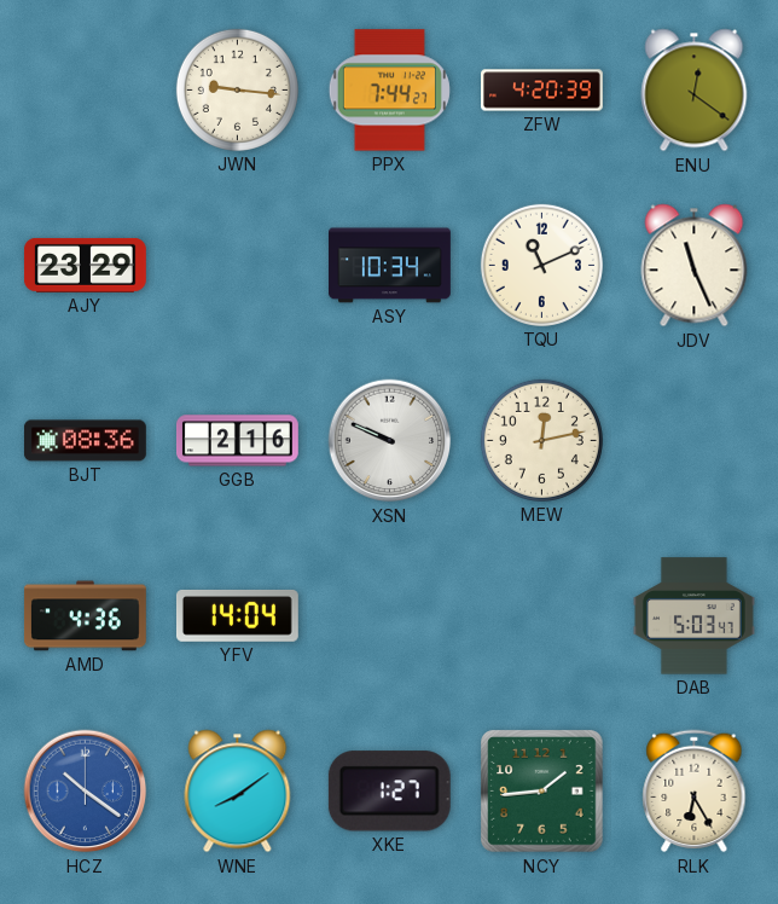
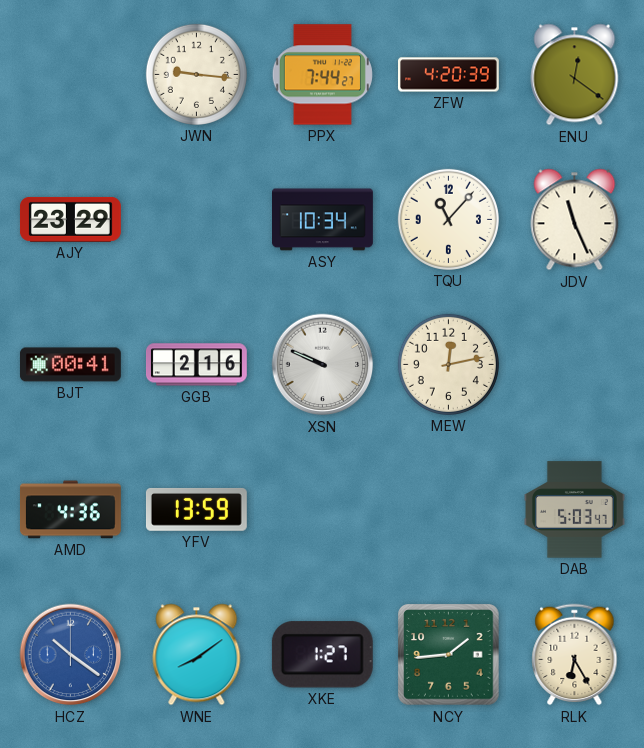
TQU: 11:11 -> 11:07
BJT: 08:36 -> 00:41
YFV: 14:04 -> 13:59
